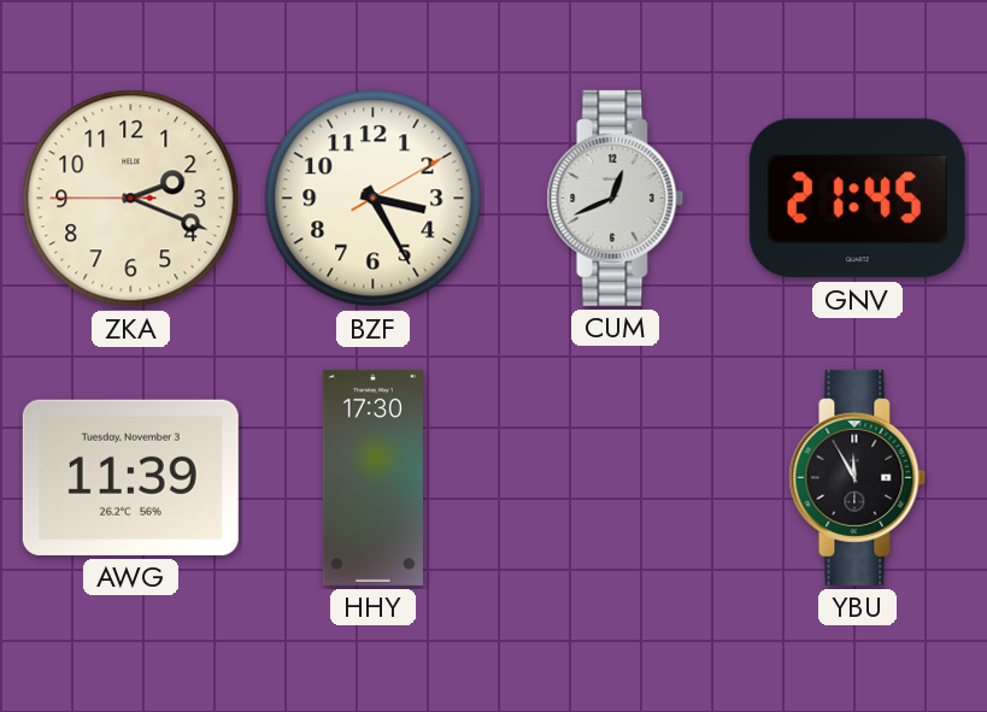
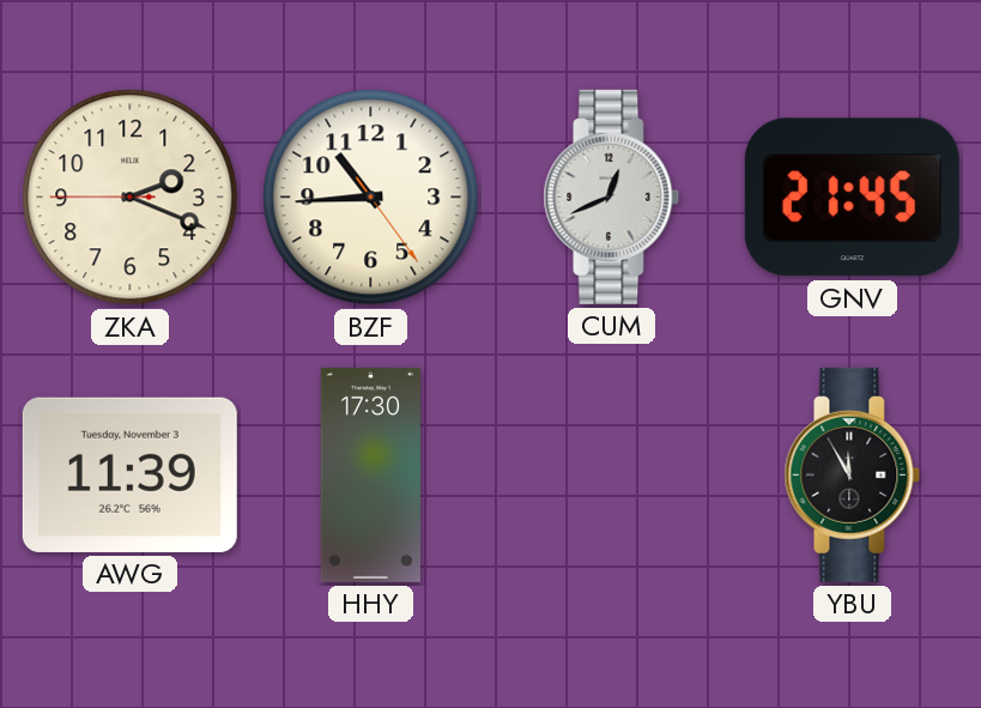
BZF: 3:25 -> 10:44
